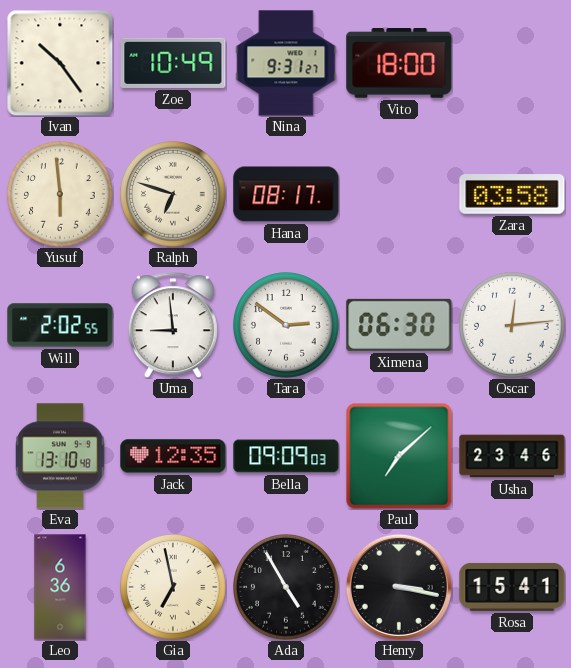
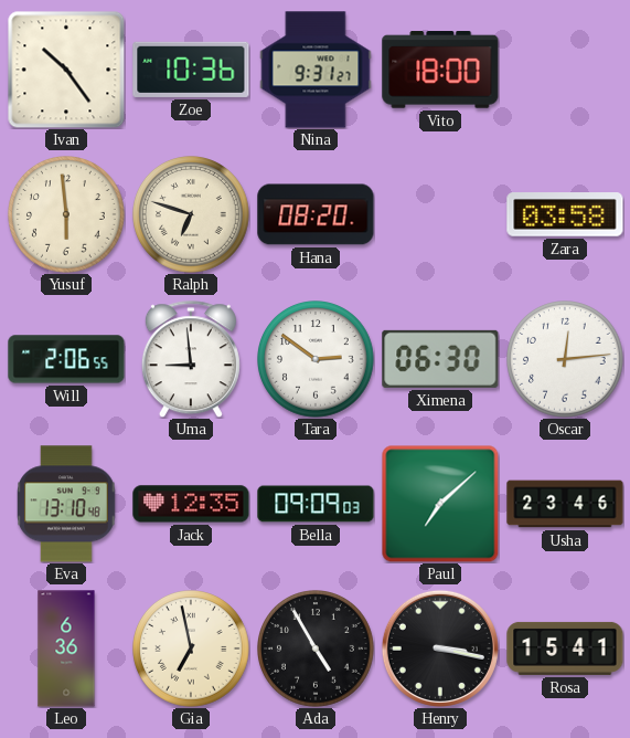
Zoe: 10:49 -> 10:36
Hana: 08:17 -> 08:20
Will: 2:02 -> 2:06
